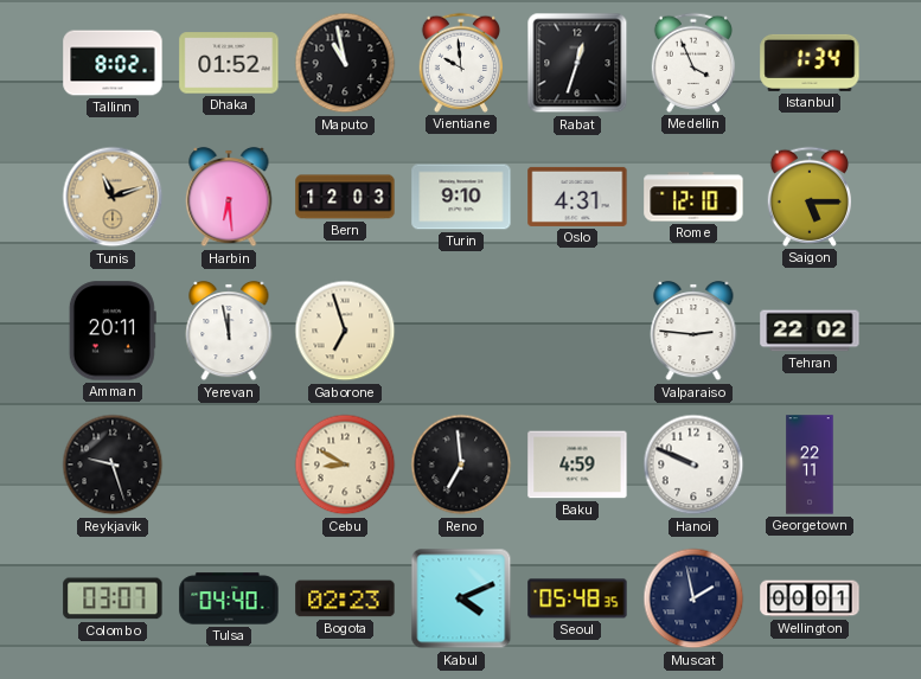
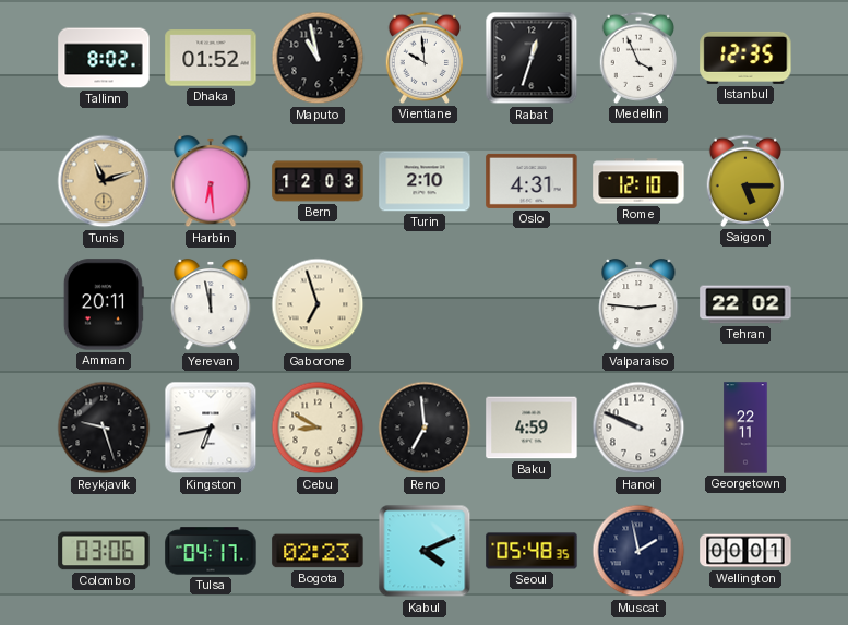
Istanbul: 1:34 -> 12:35
Turin: 9:10 -> 2:10
Kingston: none -> 6:43
Colombo: 03:07 -> 03:06
Tulsa: 04:40 -> 04:17
